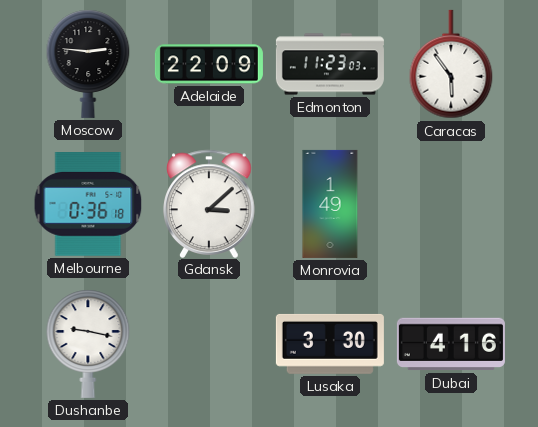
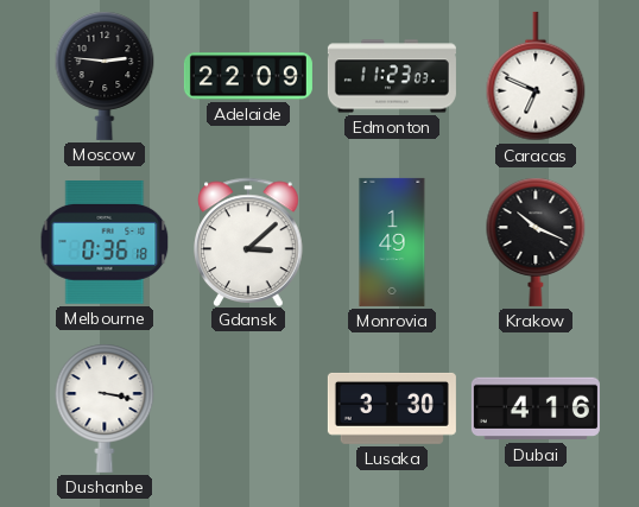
Caracas: 5:54 -> 6:49
Krakow: none -> 10:19
Dushanbe: 9:17 -> 3:17
